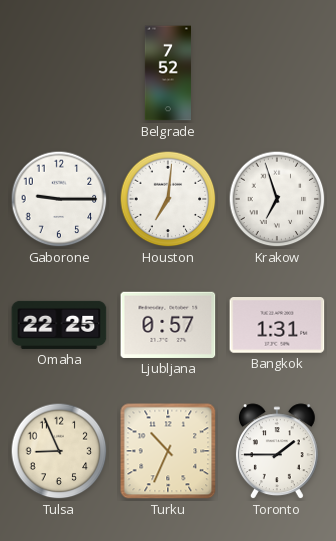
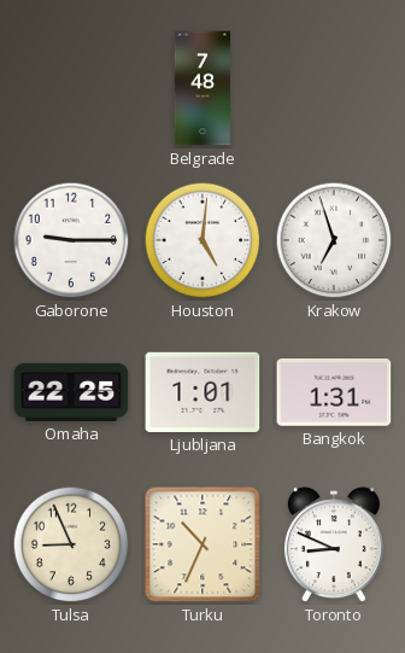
Belgrade: 7:52 -> 7:48
Houston: 7:01 -> 5:01
Ljubljana: 0:57 -> 1:01
Toronto: 1:45 -> 8:49
